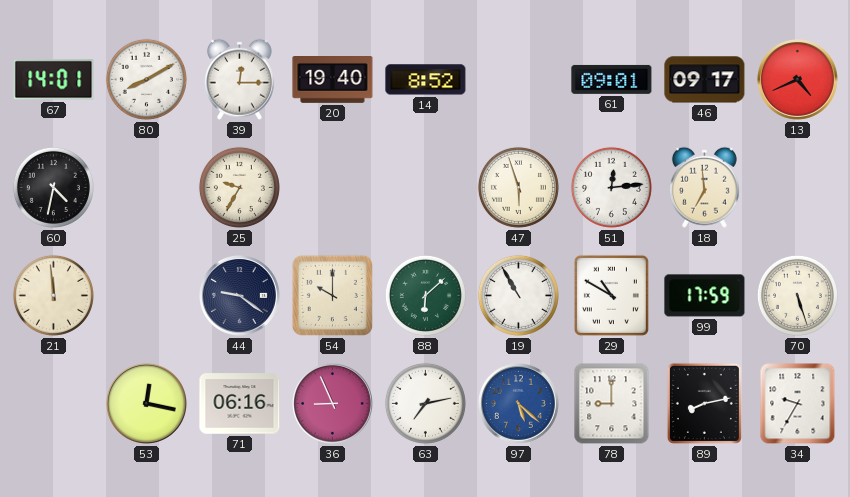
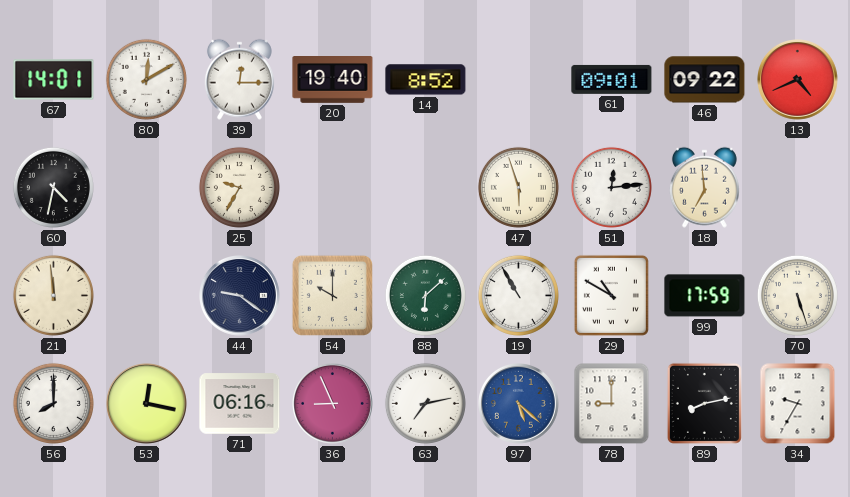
80: 8:10 -> 12:10
46: 09:17 -> 09:22
56: none -> 8:00
